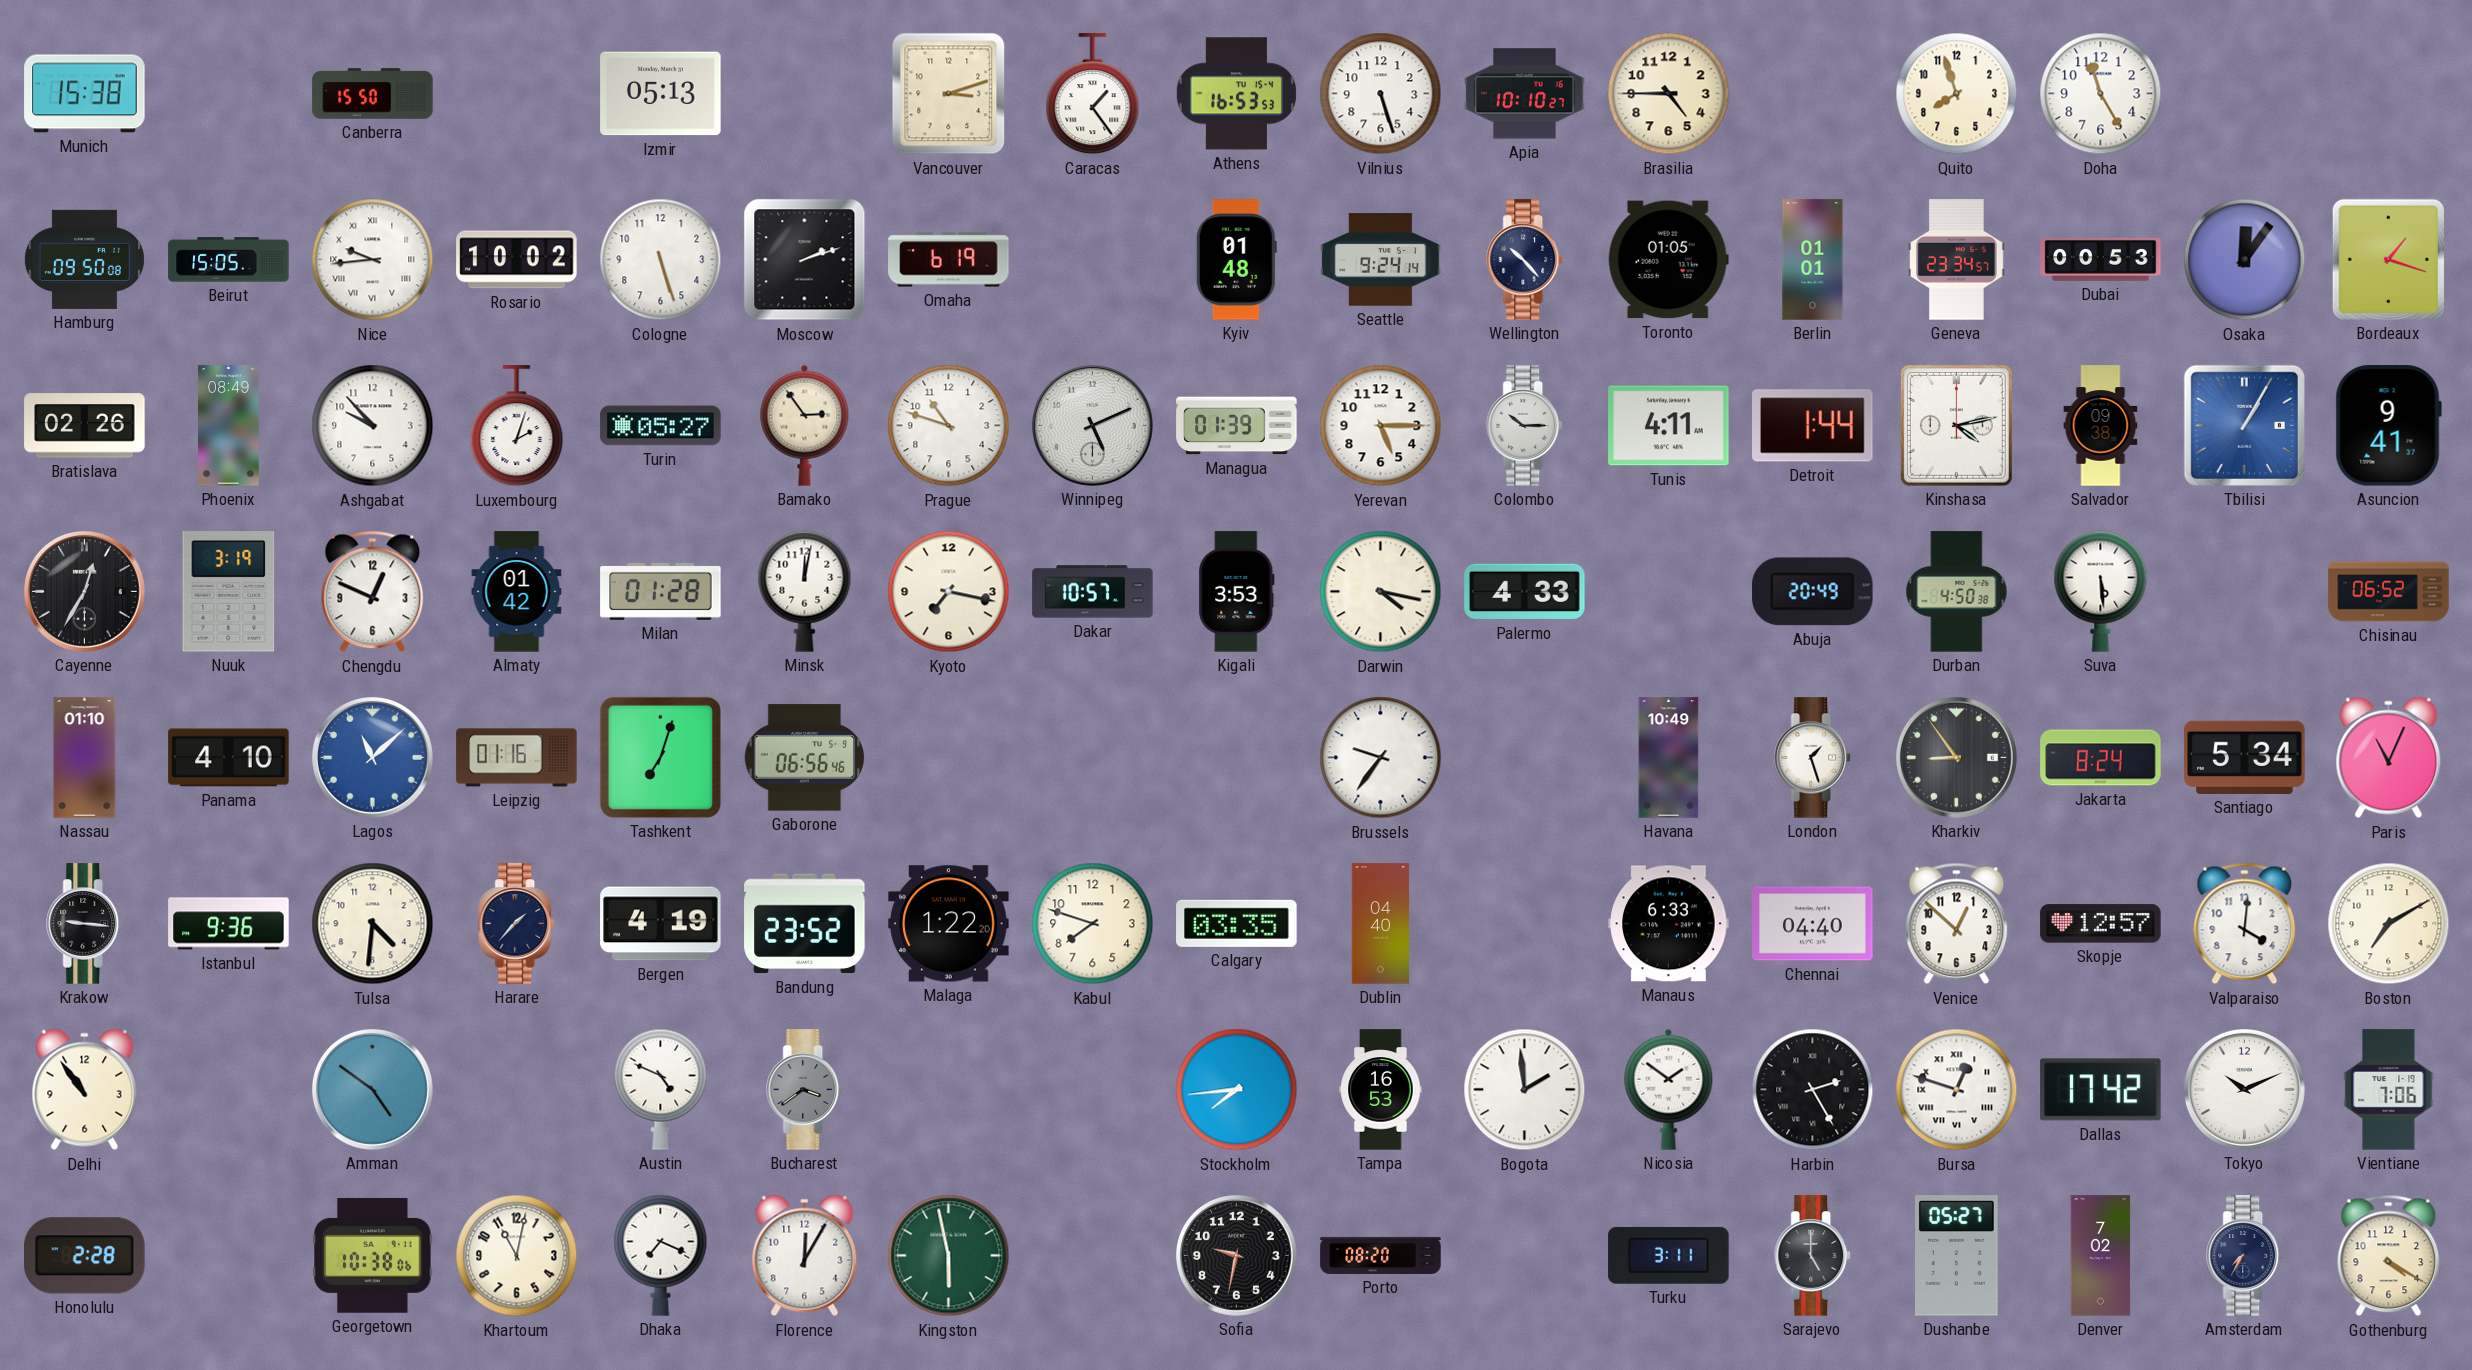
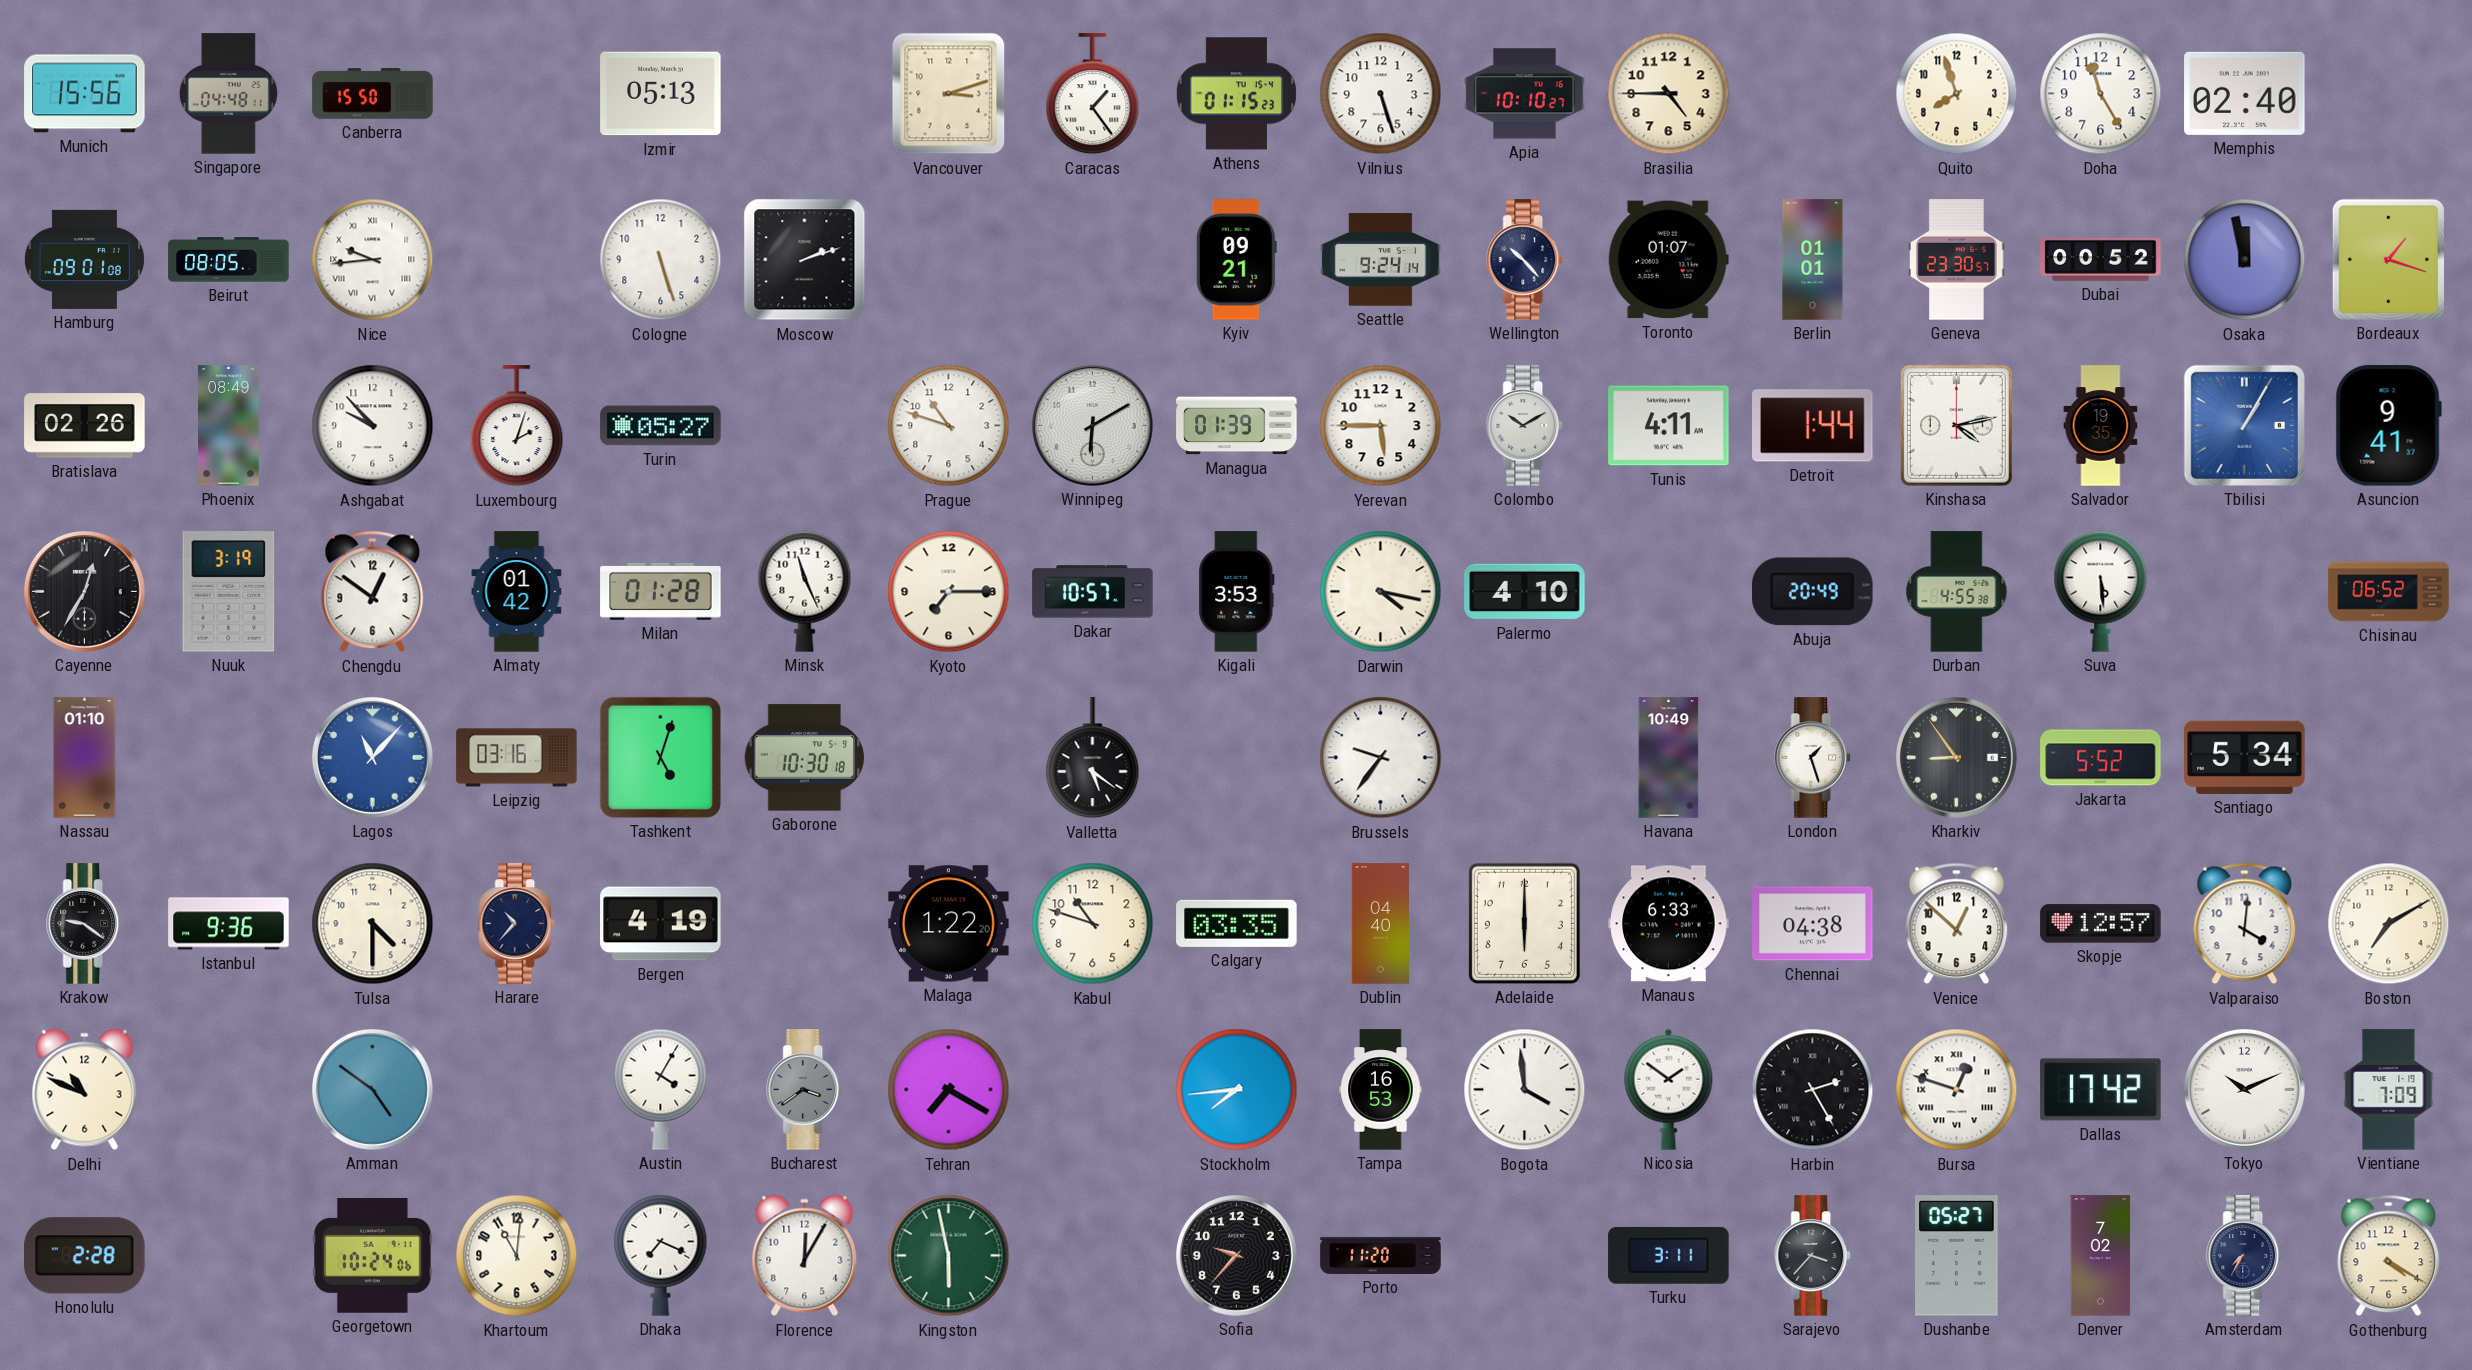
Munich: 15:38 -> 15:56
Singapore: none -> 04:48
Athens: 16:53 -> 01:15
Memphis: none -> 02:40
Hamburg: 09:50 -> 09:01
Beirut: 15:05 -> 08:05
Rosario: 10:02 -> none
Omaha: 6:19 -> none
Kyiv: 01:48 -> 09:21
Toronto: 01:05 -> 01:07
Geneva: 23:34 -> 23:30
Dubai: 00:53 -> 00:52
Osaka: 12:06 -> 11:58
Bamako: 2:54 -> none
Winnipeg: 5:11 -> 6:10
Yerevan: 5:15 -> 5:45
Colombo: 10:15 -> 10:10
Salvador: 09:38 -> 19:35
Chengdu: 12:49 -> 12:51
Minsk: 12:02 -> 11:26
Kyoto: 7:17 -> 7:15
Palermo: 4:33 -> 4:10
Durban: 4:50 -> 4:55
Panama: 4:10 -> none
Lagos: 11:08 -> 11:07
Leipzig: 01:16 -> 03:16
Tashkent: 7:03 -> 5:03
Gaborone: 06:56 -> 10:30
Valletta: none -> 5:21
Jakarta: 8:24 -> 5:52
Paris: 11:04 -> none
Krakow: 9:16 -> 9:21
Tulsa: 4:31 -> 4:30
Harare: 1:37 -> 10:37
Bandung: 23:52 -> none
Kabul: 7:48 -> 10:48
Adelaide: none -> 6:00
Chennai: 04:40 -> 04:38
Delhi: 10:54 -> 10:49
Austin: 4:49 -> 4:05
Tehran: none -> 7:20
Bogota: 1:59 -> 3:59
Vientiane: 7:06 -> 7:09
Georgetown: 10:38 -> 10:24
Khartoum: 11:02 -> 11:01
Sofia: 9:32 -> 9:37
Porto: 08:20 -> 11:20
Sarajevo: 5:00 -> 3:37
